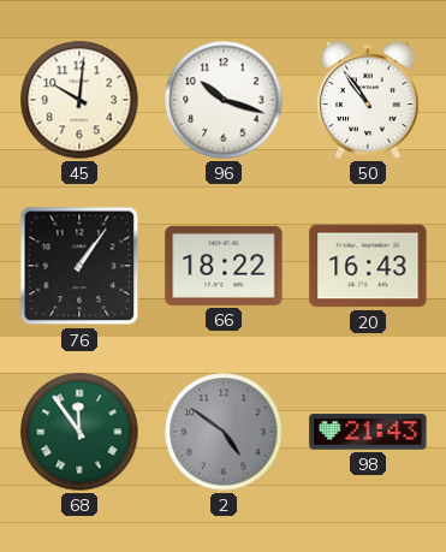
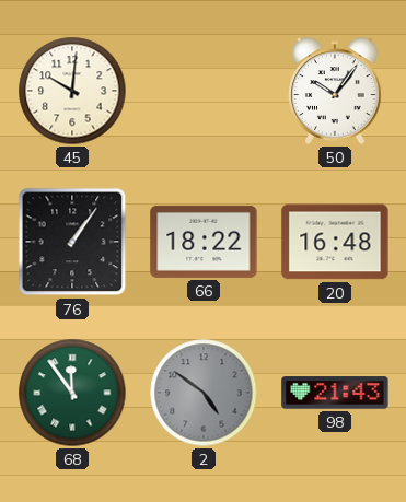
96: 10:18 -> none
50: 10:54 -> 10:06
20: 16:43 -> 16:48
